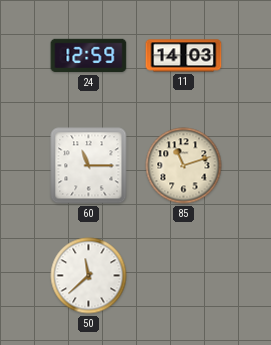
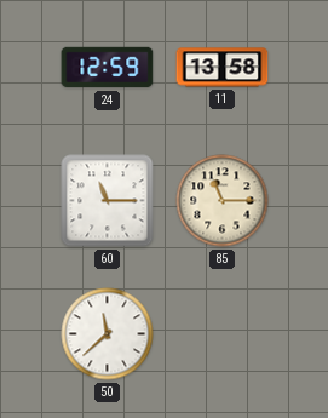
11: 14:03 -> 13:58
85: 11:12 -> 11:15
